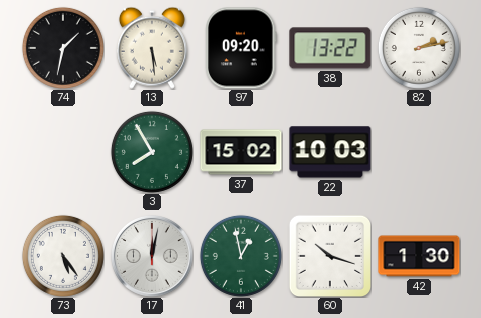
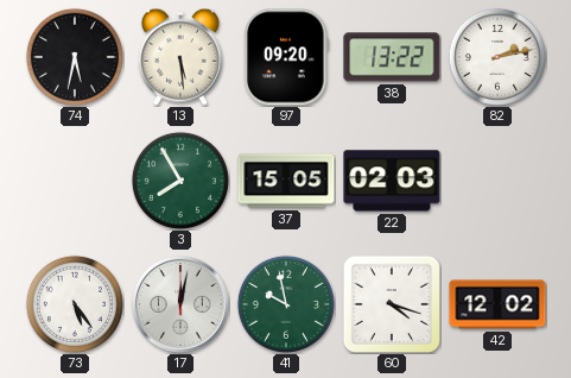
74: 1:32 -> 5:32
37: 15:02 -> 15:05
22: 10:03 -> 02:03
41: 12:58 -> 9:58
60: 10:18 -> 4:18
42: 1:30 -> 12:02
